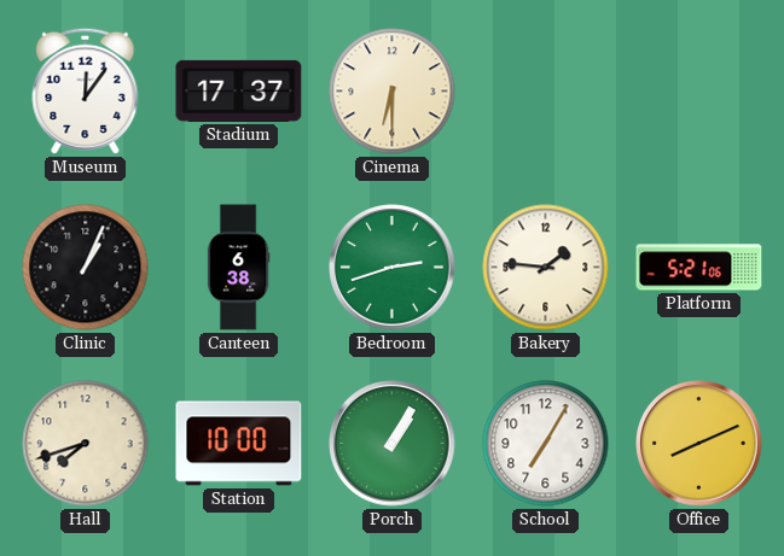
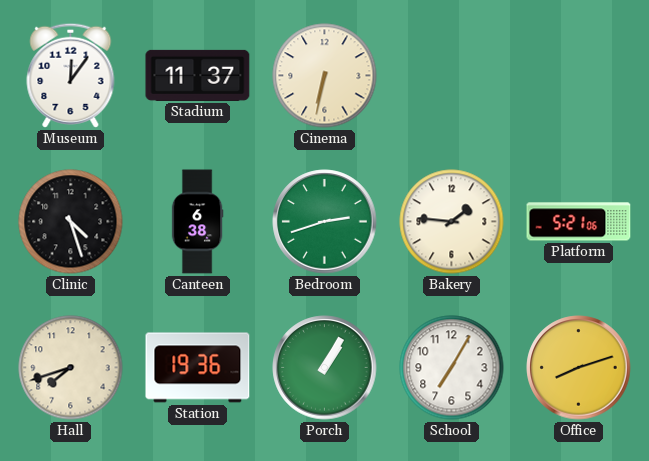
Stadium: 17:37 -> 11:37
Cinema: 6:30 -> 6:32
Clinic: 1:04 -> 4:27
Station: 10:00 -> 19:36
Office: 8:11 -> 8:12
